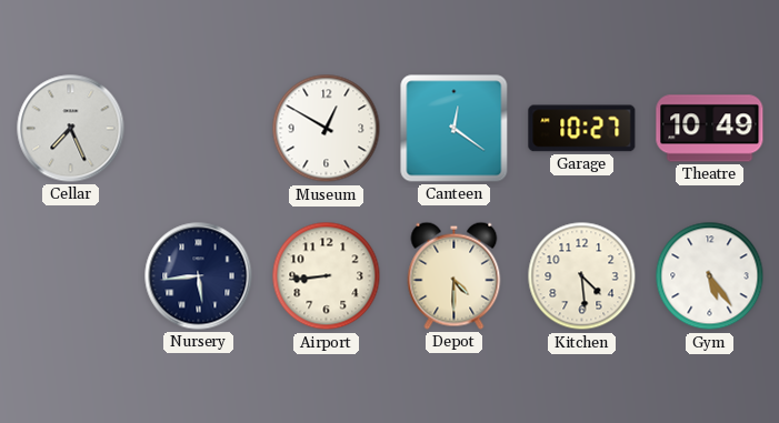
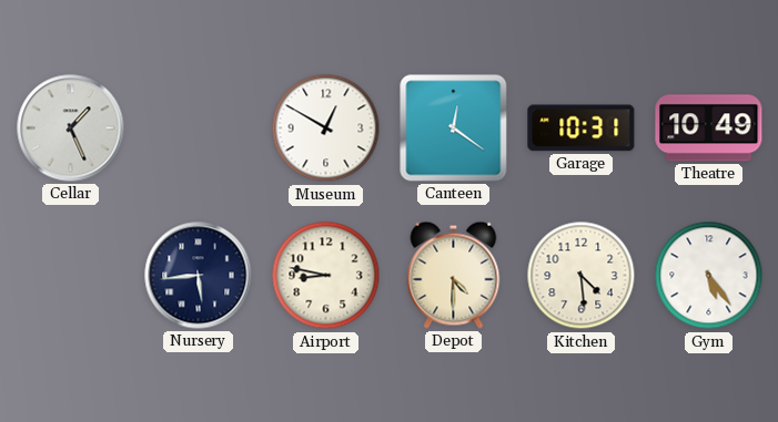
Cellar: 7:26 -> 1:26
Garage: 10:27 -> 10:31
Airport: 8:44 -> 8:47
